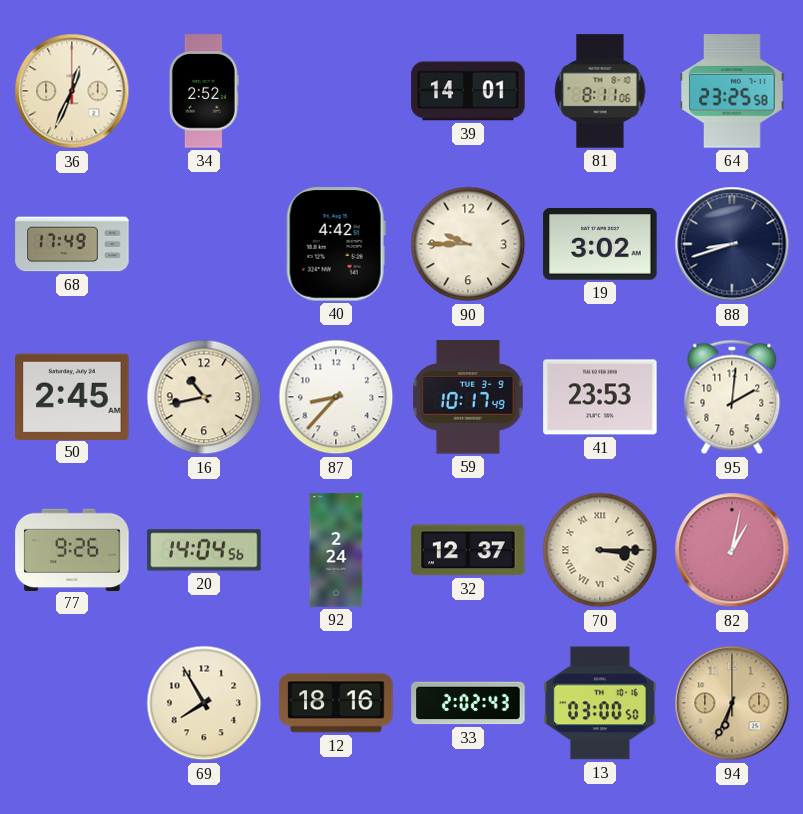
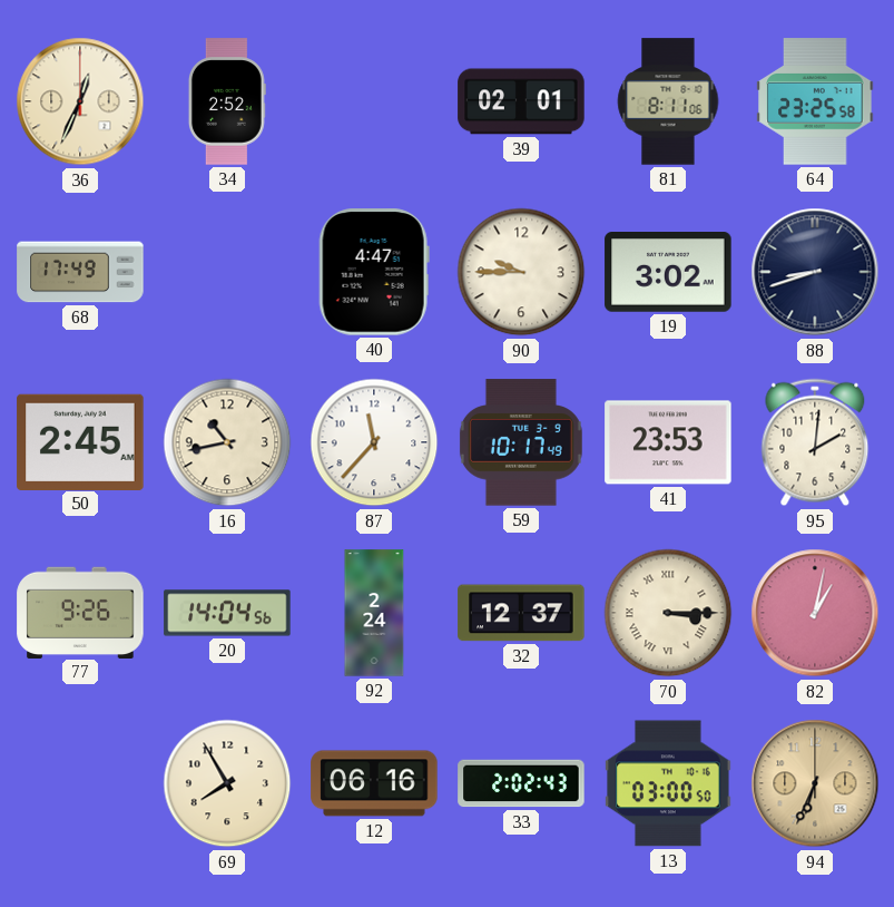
39: 14:01 -> 02:01
40: 4:42 -> 4:47
87: 8:37 -> 11:37
12: 18:16 -> 06:16
